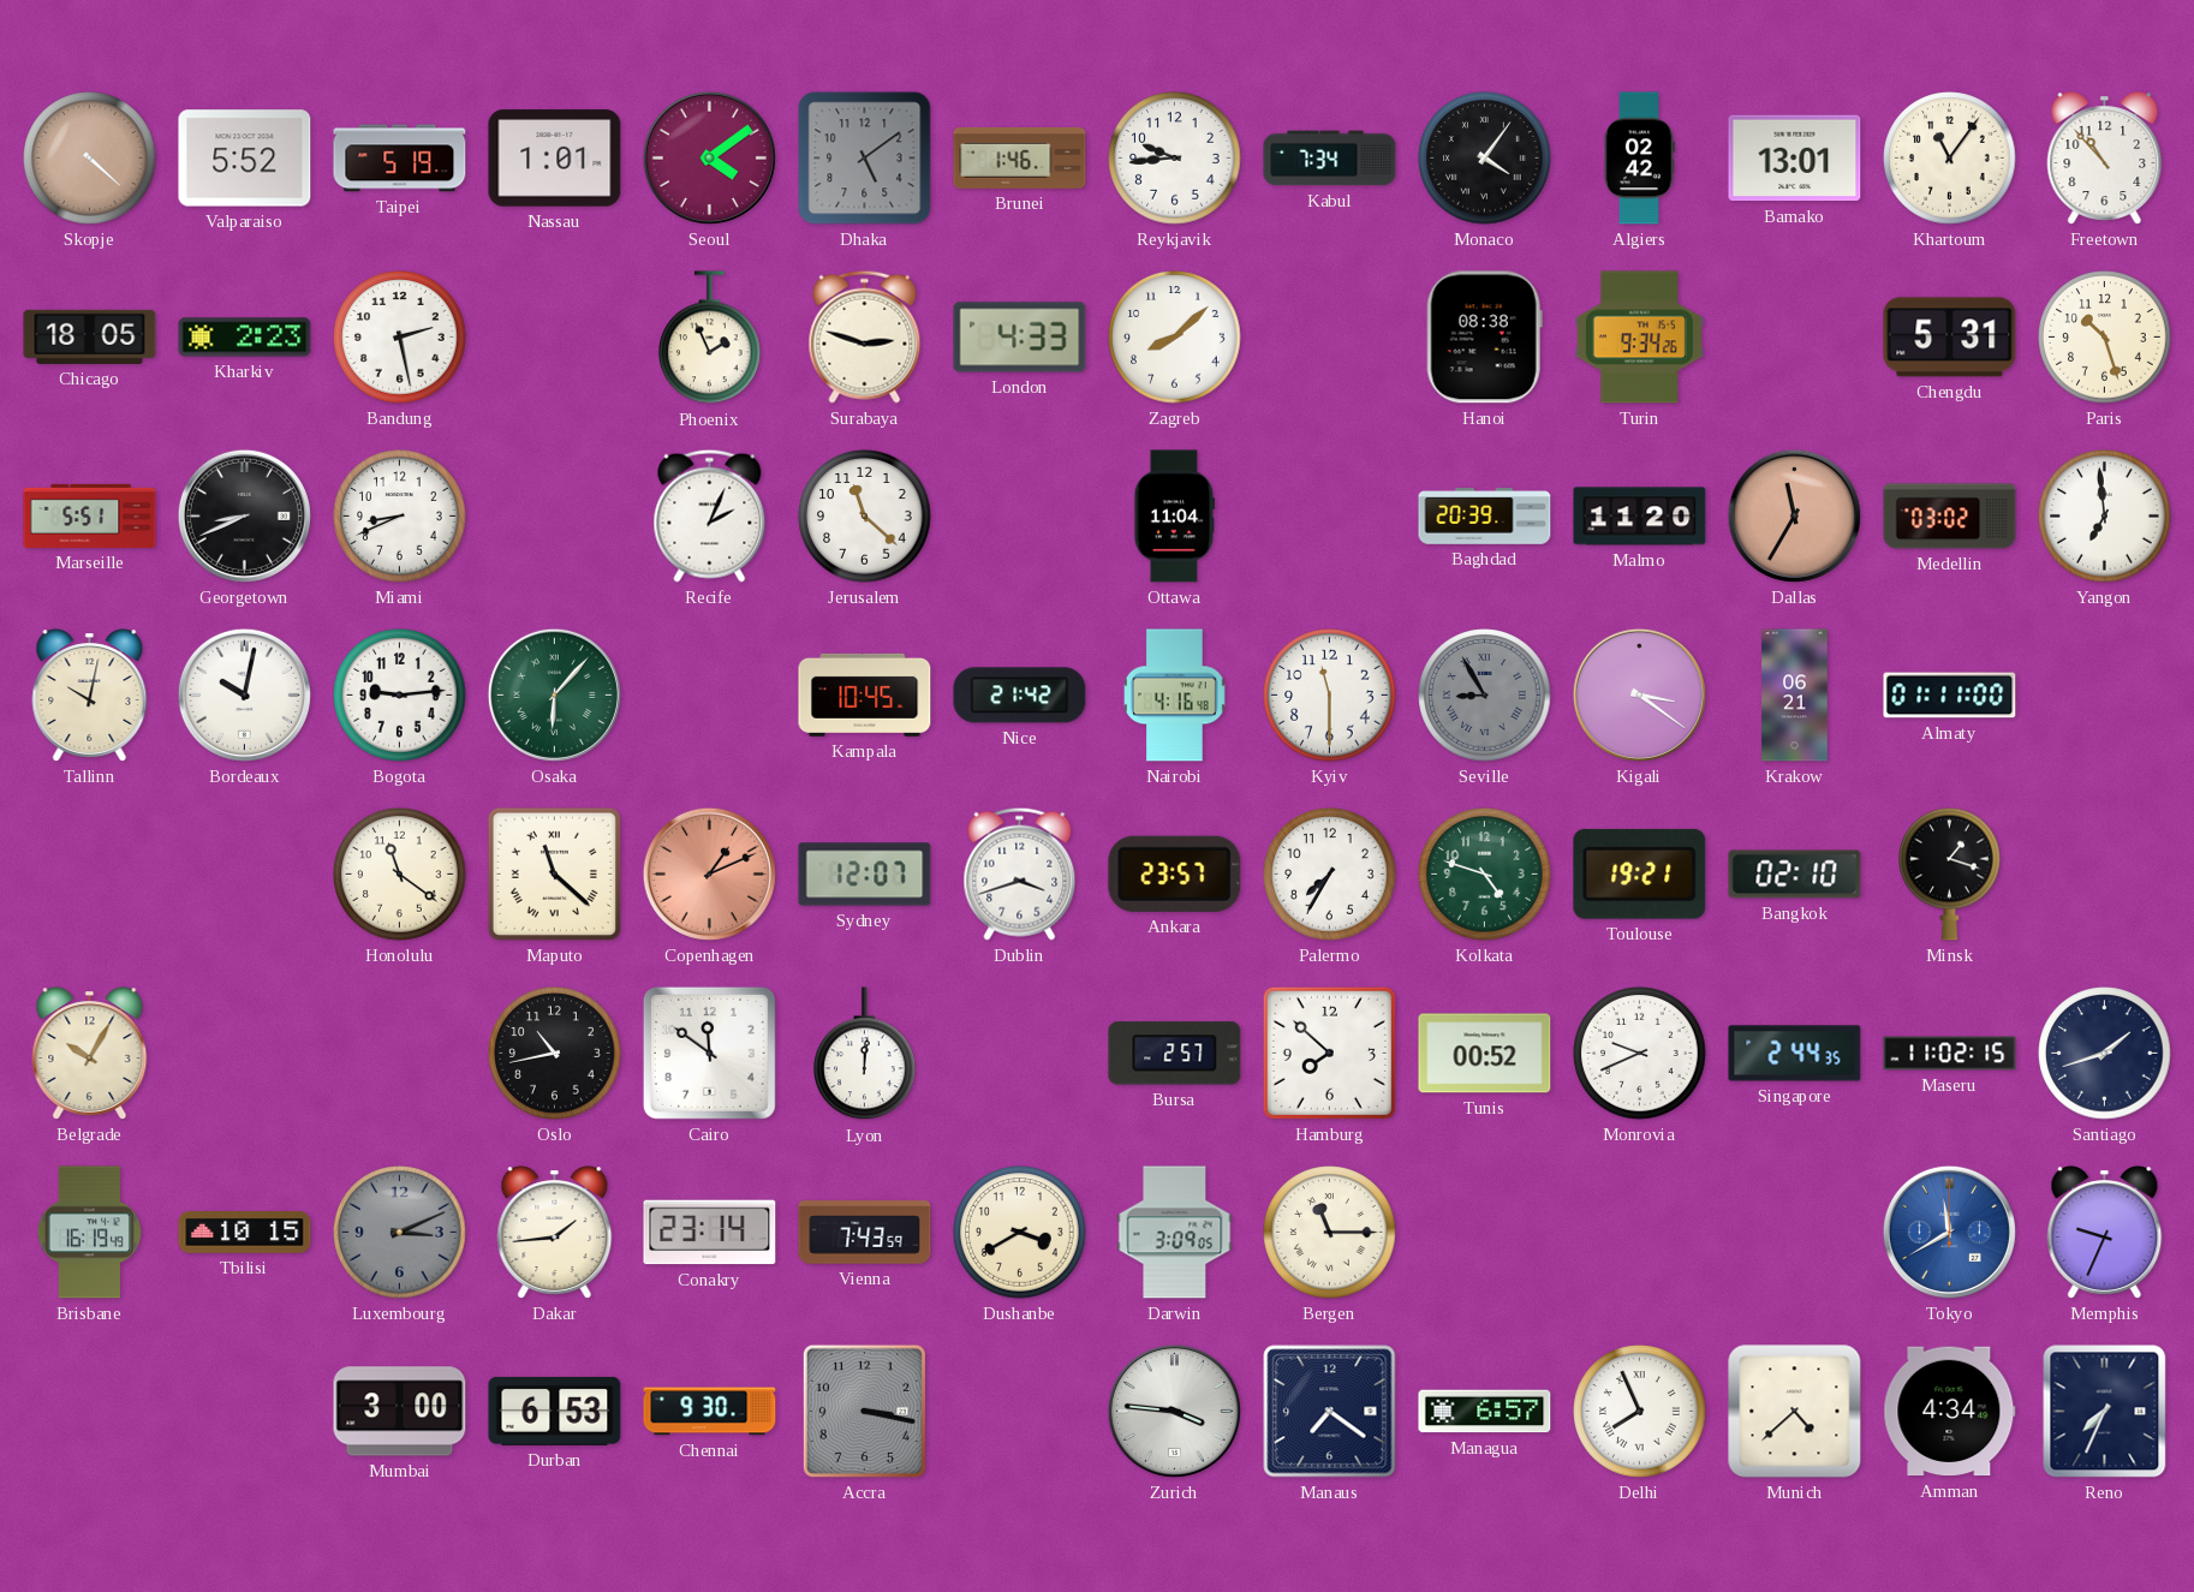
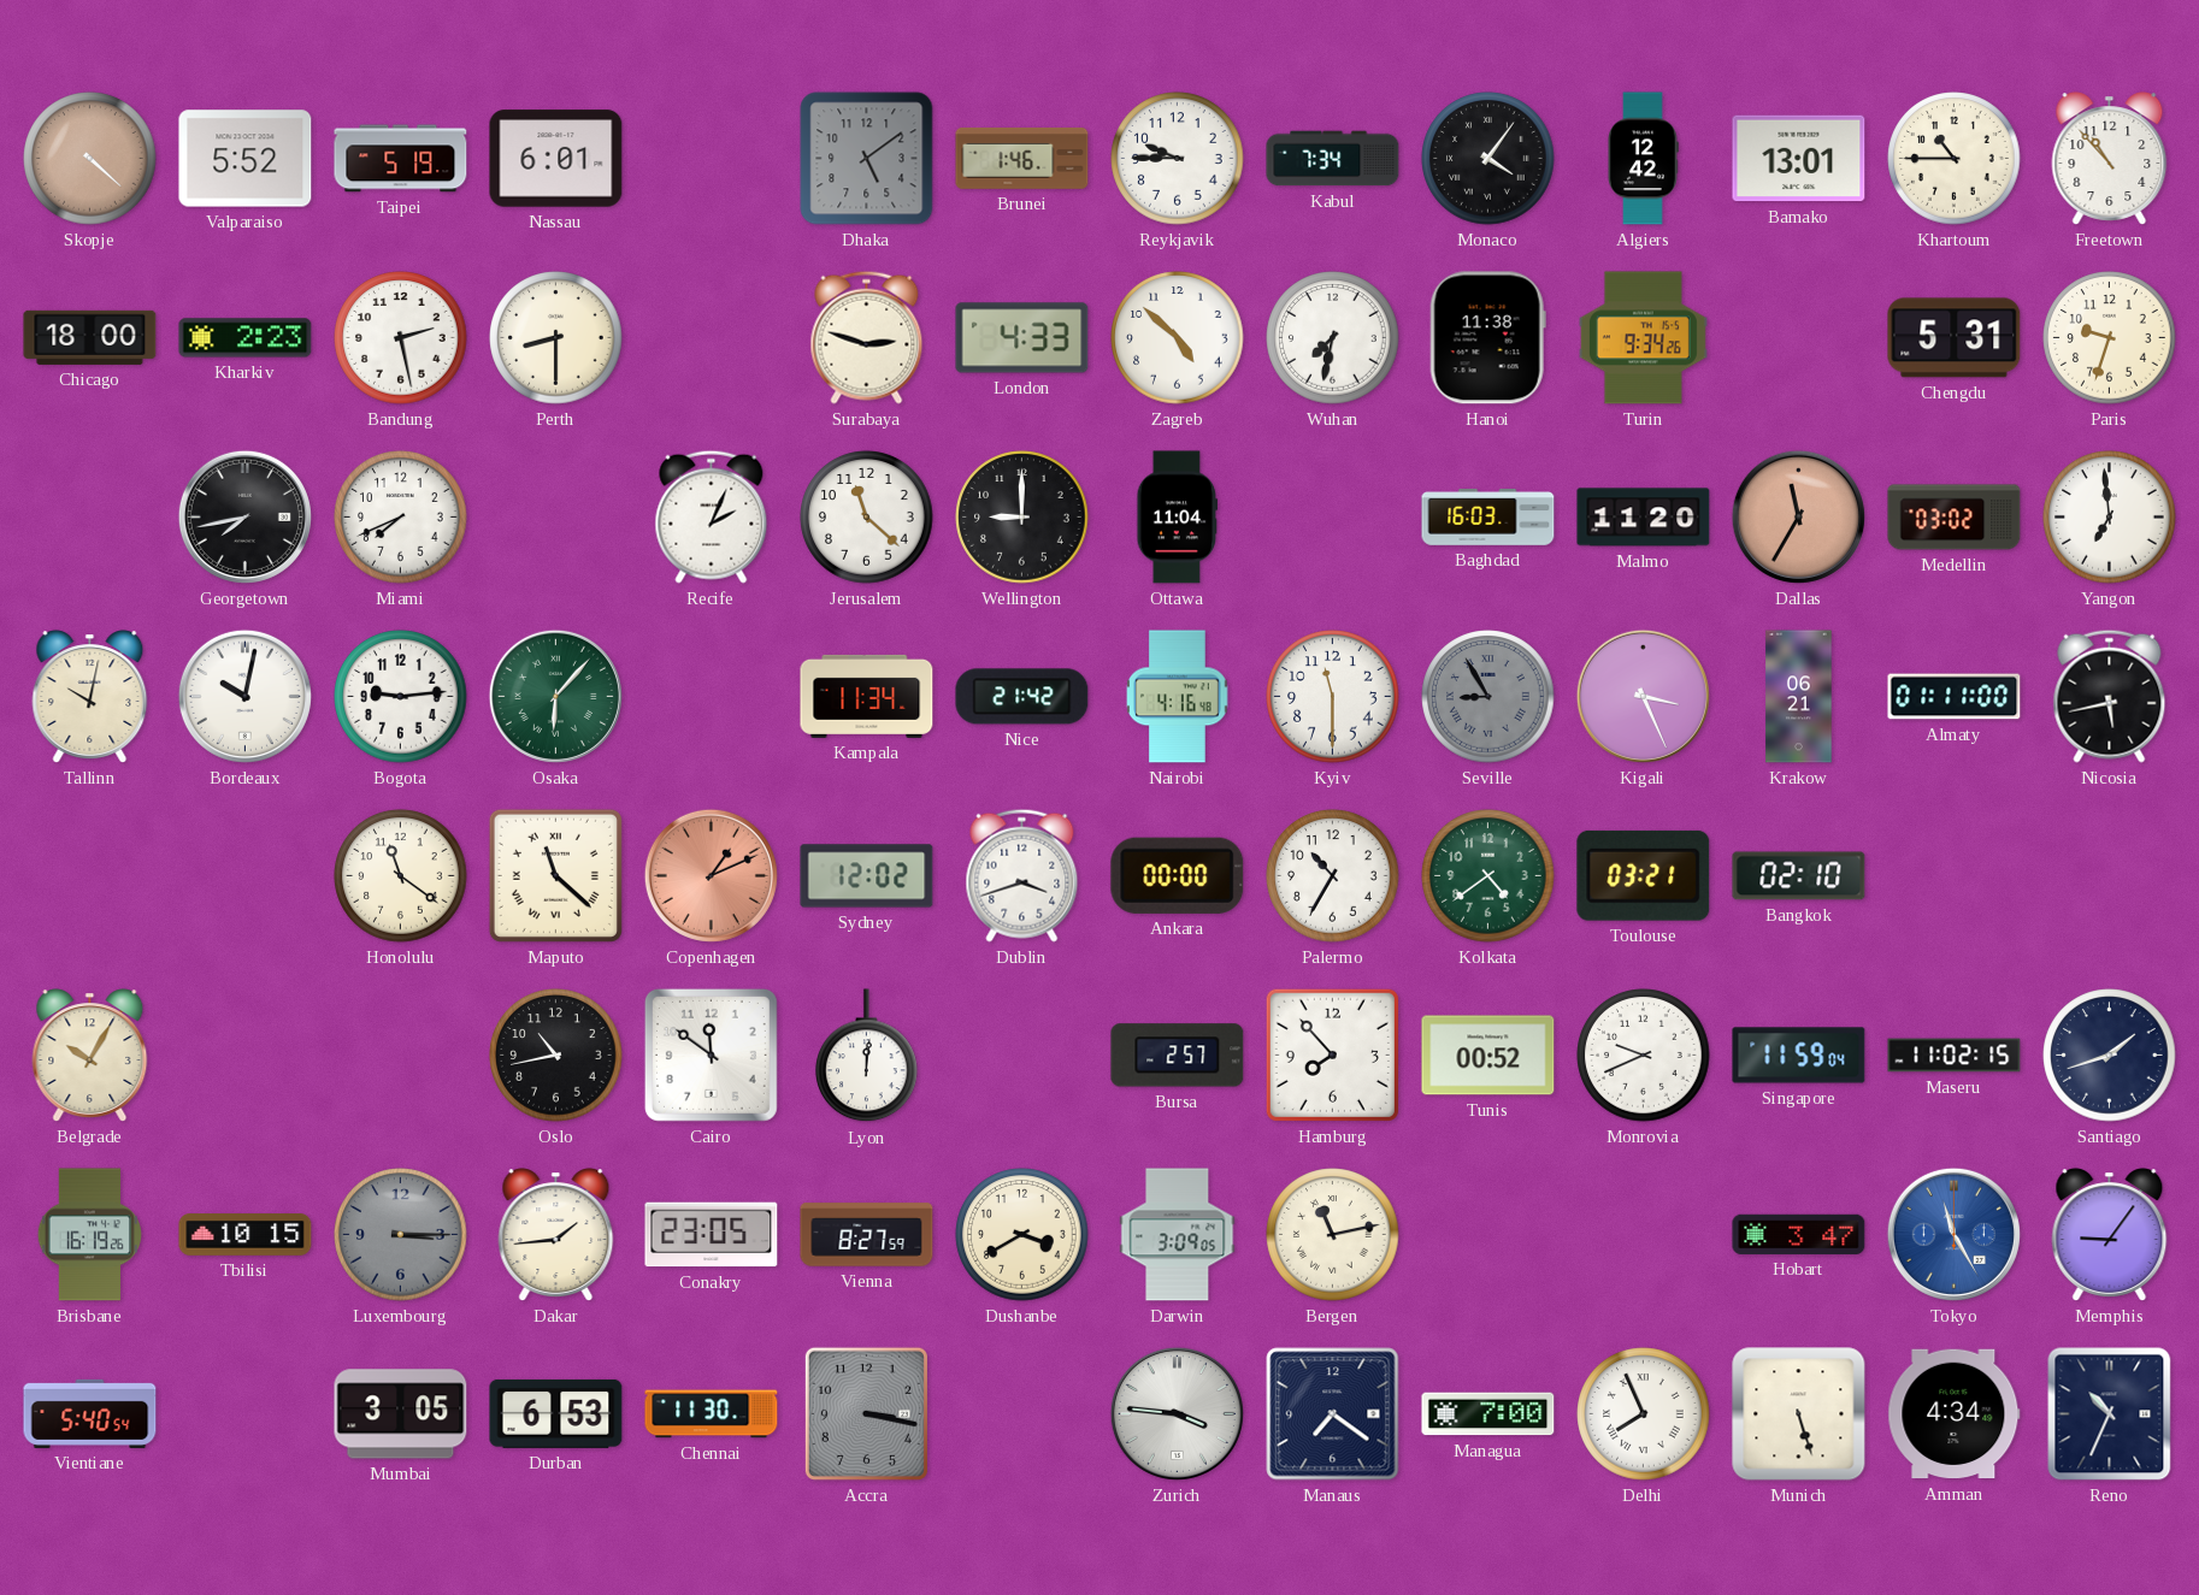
Nassau: 1:01 -> 6:01
Seoul: 4:09 -> none
Reykjavik: 9:44 -> 9:45
Algiers: 02:42 -> 12:42
Khartoum: 11:06 -> 10:45
Chicago: 18:05 -> 18:00
Perth: none -> 8:30
Phoenix: 1:56 -> none
Zagreb: 8:08 -> 4:52
Wuhan: none -> 7:32
Hanoi: 08:38 -> 11:38
Paris: 10:27 -> 9:33
Marseille: 5:51 -> none
Georgetown: 8:41 -> 7:43
Miami: 8:41 -> 7:41
Wellington: none -> 9:00
Baghdad: 20:39 -> 16:03
Kampala: 10:45 -> 11:34
Kigali: 3:21 -> 3:26
Nicosia: none -> 5:43
Sydney: 12:07 -> 12:02
Ankara: 23:57 -> 00:00
Palermo: 7:35 -> 10:35
Kolkata: 4:48 -> 4:39
Toulouse: 19:21 -> 03:21
Minsk: 1:18 -> none
Hamburg: 7:52 -> 7:53
Singapore: 2:44 -> 11:59
Brisbane: 16:19:49 -> 16:19:26
Luxembourg: 3:11 -> 3:15
Conakry: 23:14 -> 23:05
Vienna: 7:43 -> 8:27
Bergen: 11:15 -> 11:13
Hobart: none -> 3:47
Tokyo: 11:40 -> 11:25
Memphis: 9:34 -> 9:06
Vientiane: none -> 5:40
Mumbai: 3:00 -> 3:05
Chennai: 9:30 -> 11:30
Managua: 6:57 -> 7:00
Munich: 4:38 -> 5:27
Reno: 7:34 -> 10:34
